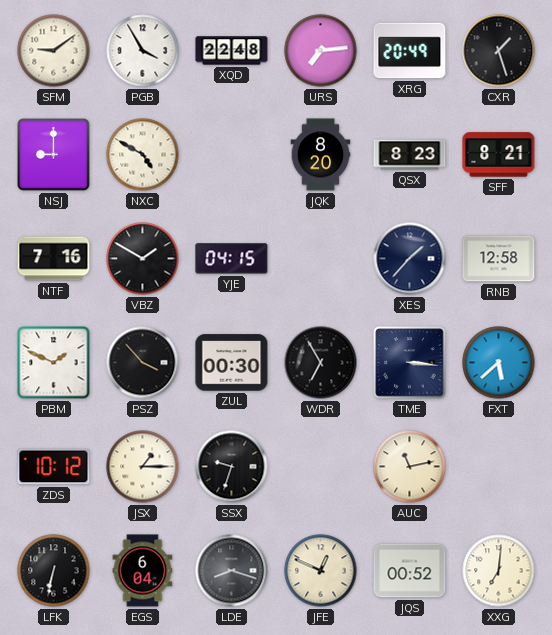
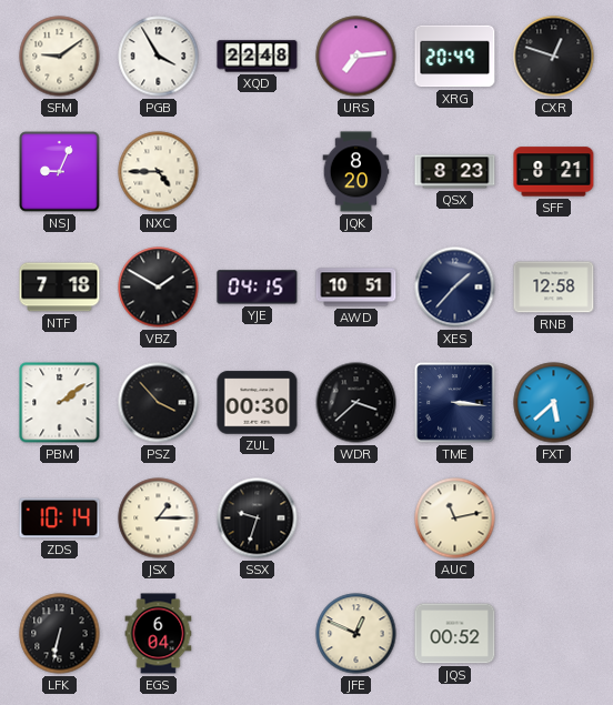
CXR: 1:27 -> 12:48
NSJ: 9:00 -> 9:04
NXC: 4:50 -> 4:45
NTF: 7:16 -> 7:18
AWD: none -> 10:51
PBM: 1:49 -> 2:09
WDR: 6:55 -> 3:38
ZDS: 10:12 -> 10:14
LDE: 8:18 -> none
XXG: 7:01 -> none
